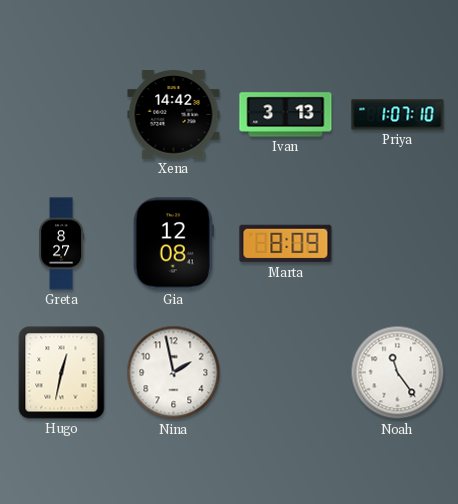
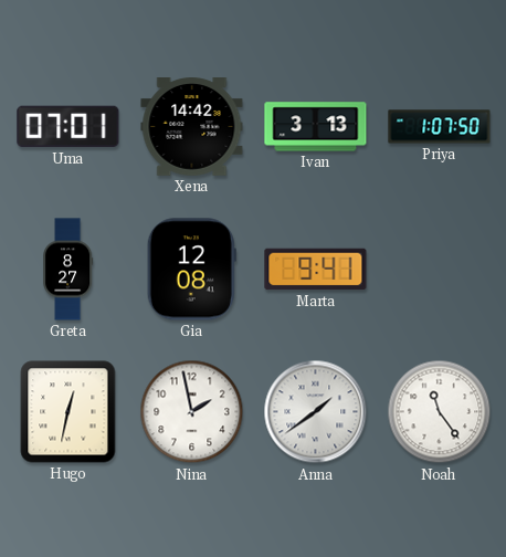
Uma: none -> 07:01
Priya: 1:07:10 -> 1:07:50
Marta: 8:09 -> 9:41
Anna: none -> 1:39
